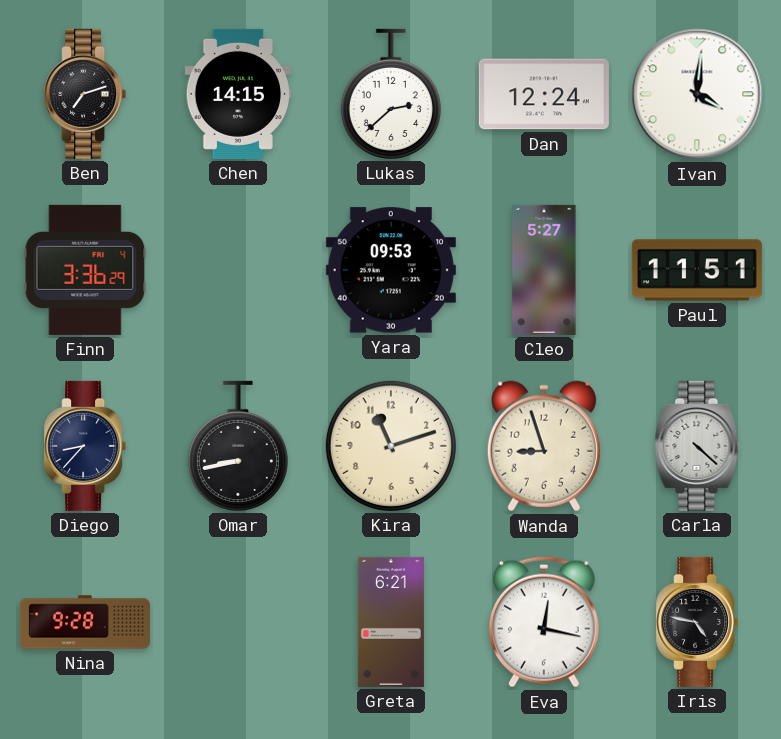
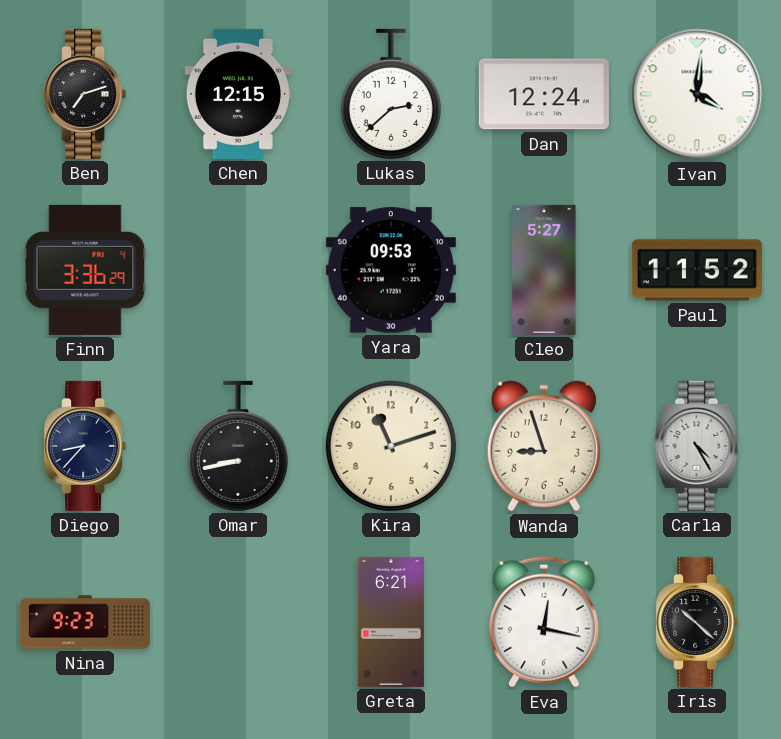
Chen: 14:15 -> 12:15
Paul: 11:51 -> 11:52
Carla: 4:22 -> 4:25
Nina: 9:28 -> 9:23
Iris: 4:47 -> 10:22
